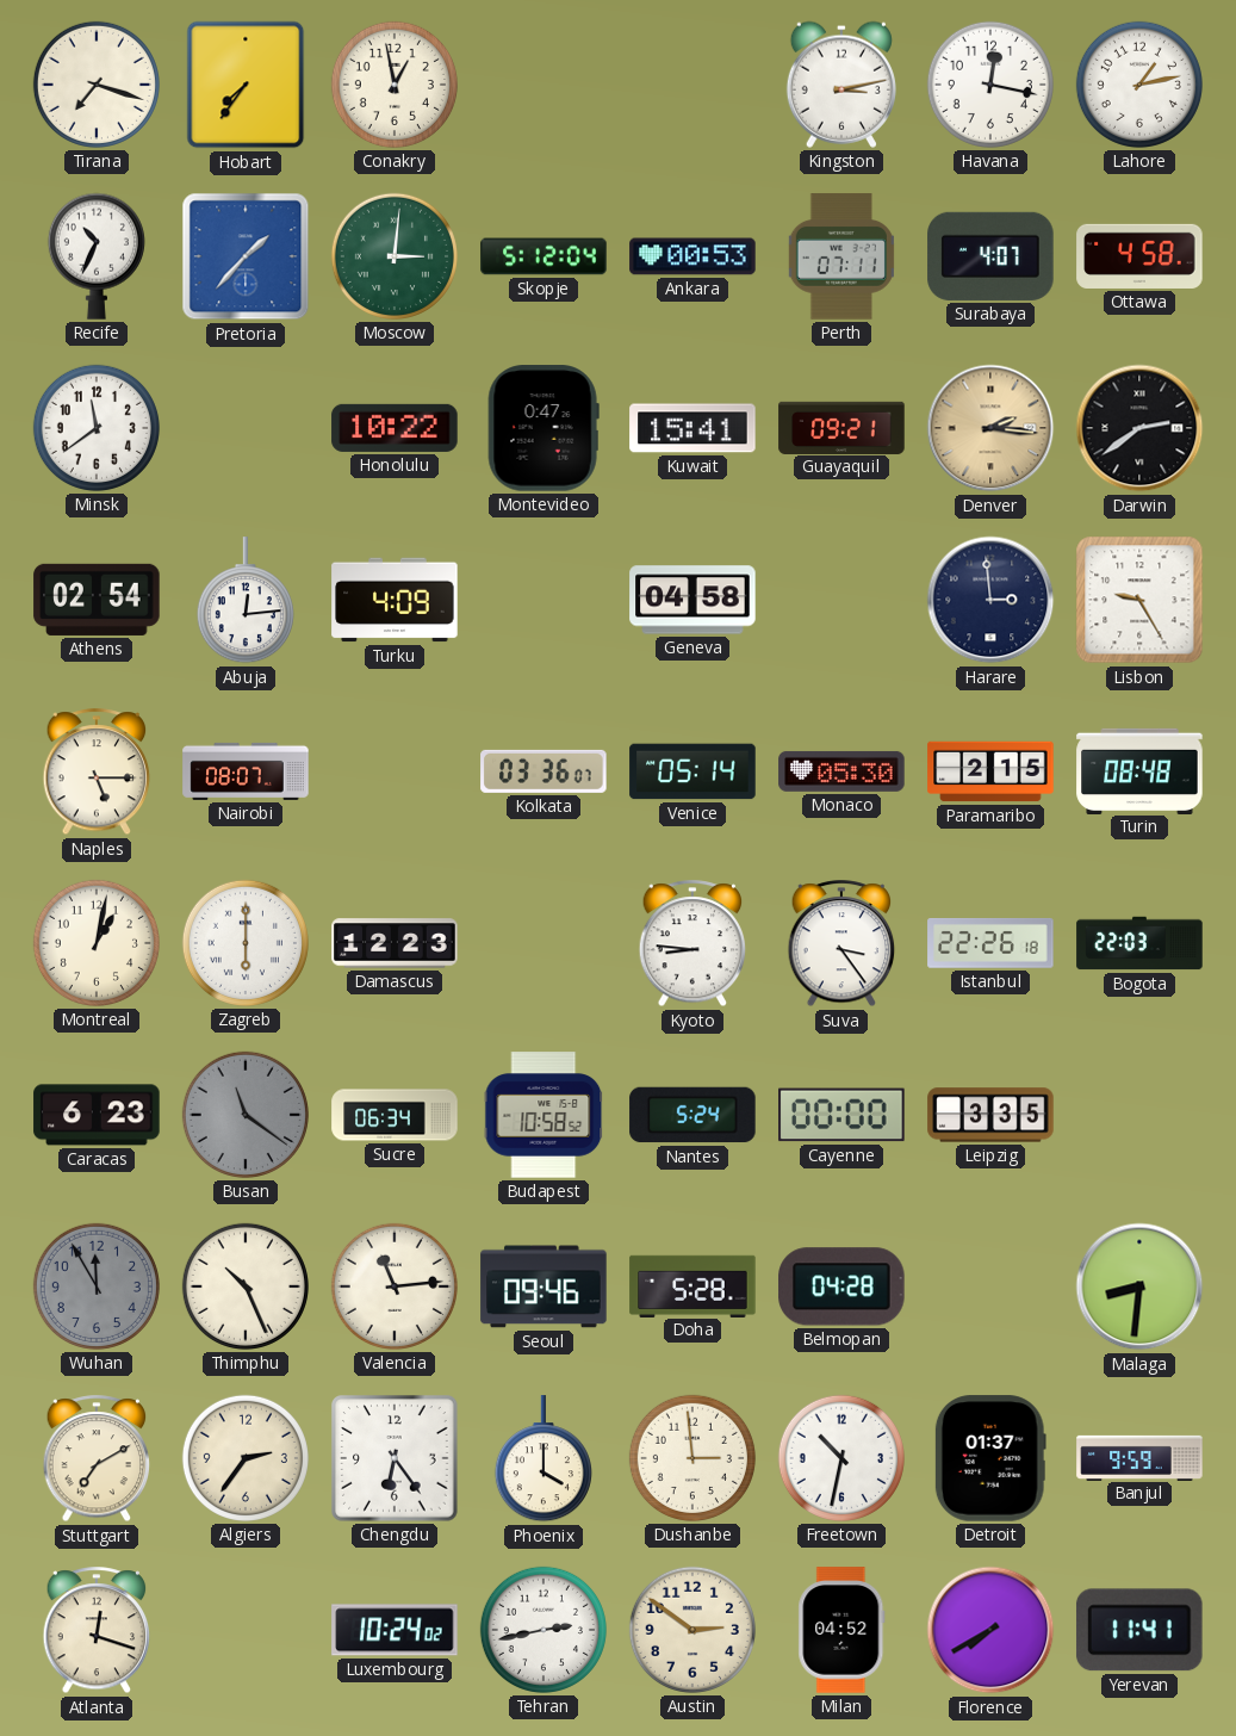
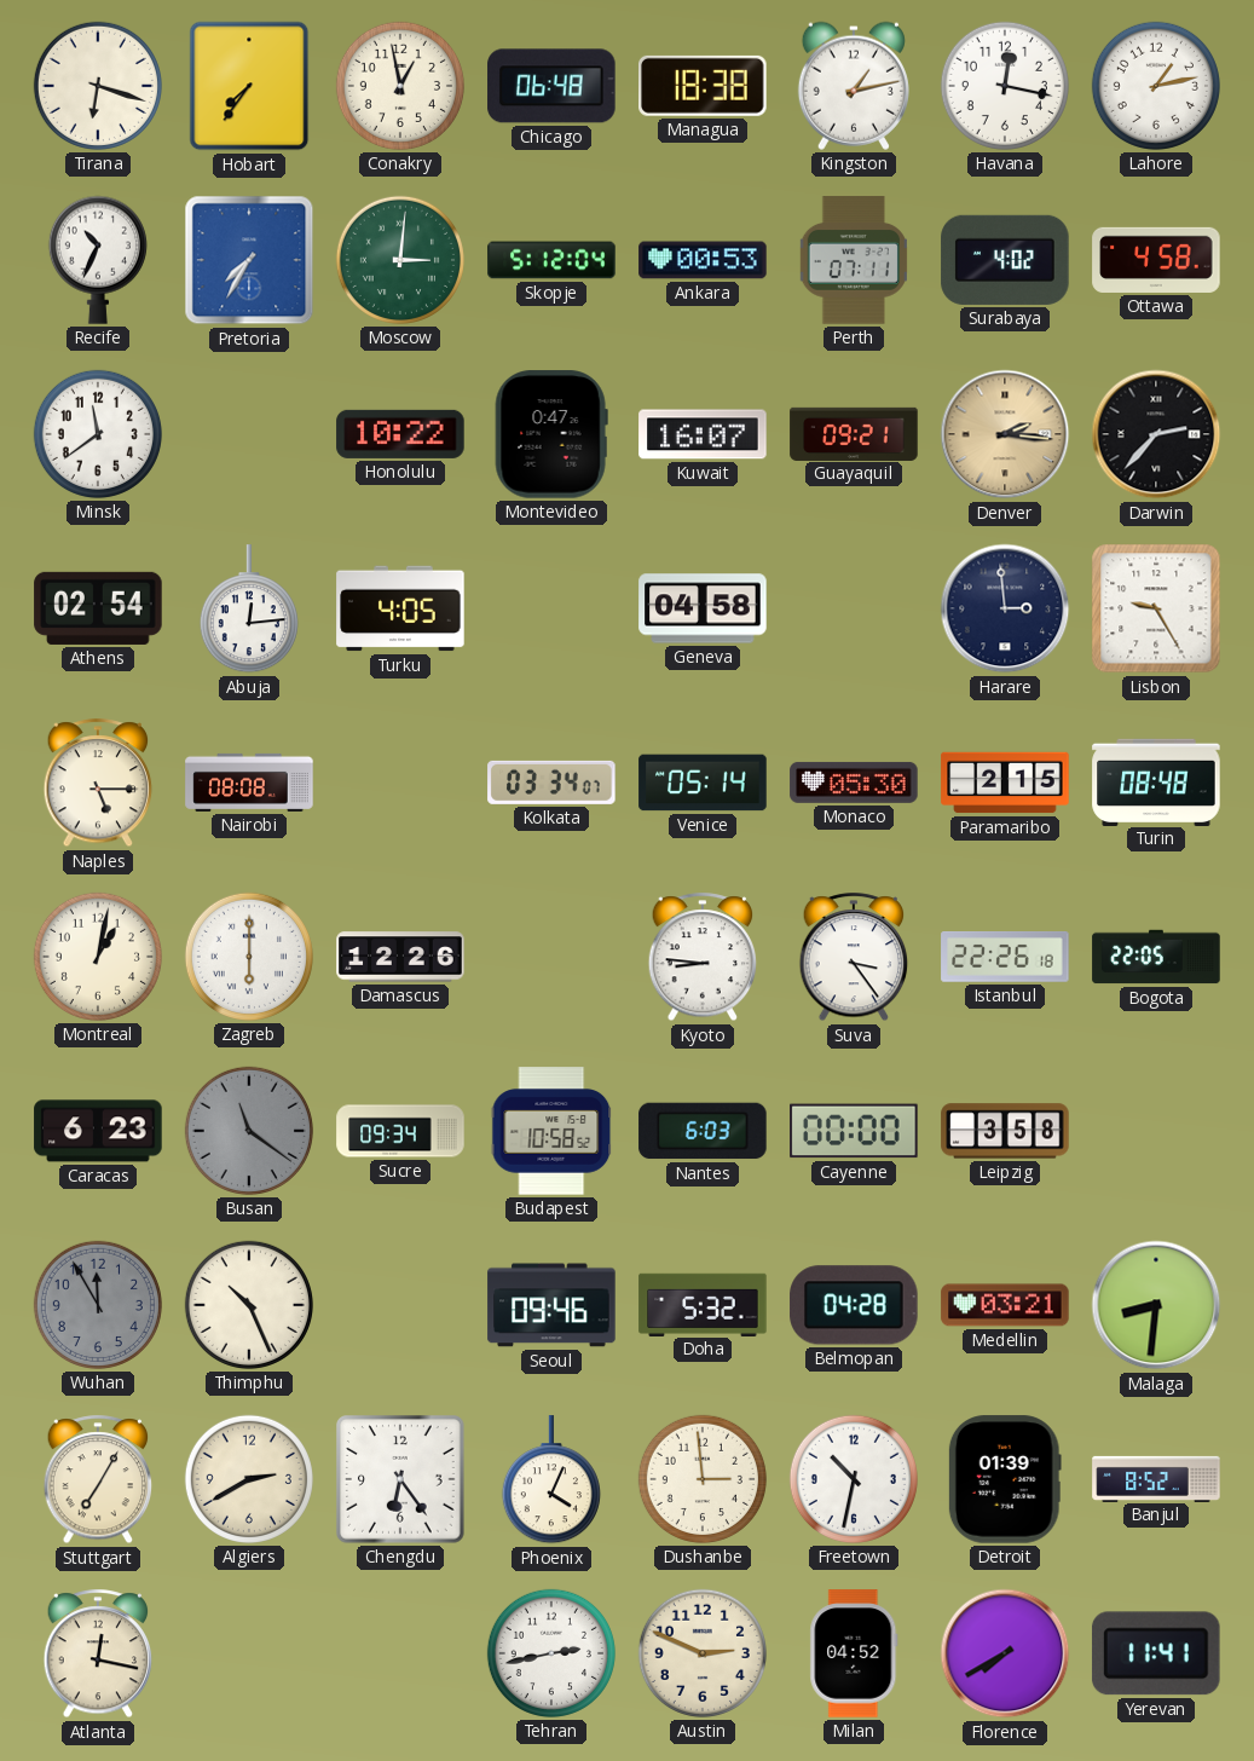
Tirana: 7:18 -> 6:18
Chicago: none -> 06:48
Managua: none -> 18:38
Kingston: 3:13 -> 1:13
Pretoria: 1:37 -> 7:35
Surabaya: 4:07 -> 4:02
Kuwait: 15:41 -> 16:07
Darwin: 2:39 -> 2:37
Turku: 4:09 -> 4:05
Nairobi: 08:07 -> 08:08
Kolkata: 03:36 -> 03:34
Damascus: 12:23 -> 12:26
Bogota: 22:03 -> 22:05
Sucre: 06:34 -> 09:34
Nantes: 5:24 -> 6:03
Leipzig: 3:35 -> 3:58
Valencia: 11:14 -> none
Doha: 5:28 -> 5:32
Medellin: none -> 03:21
Stuttgart: 7:10 -> 7:05
Algiers: 2:36 -> 2:40
Phoenix: 4:00 -> 4:04
Detroit: 01:37 -> 01:39
Banjul: 9:59 -> 8:52
Atlanta: 12:18 -> 12:17
Luxembourg: 10:24 -> none
Austin: 2:51 -> 2:49
